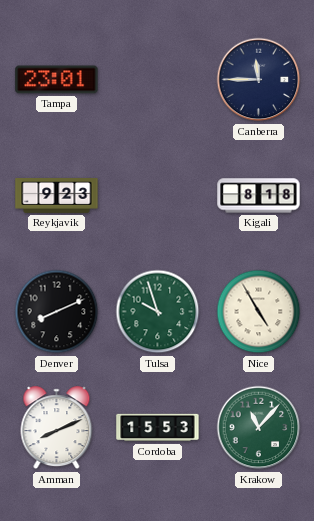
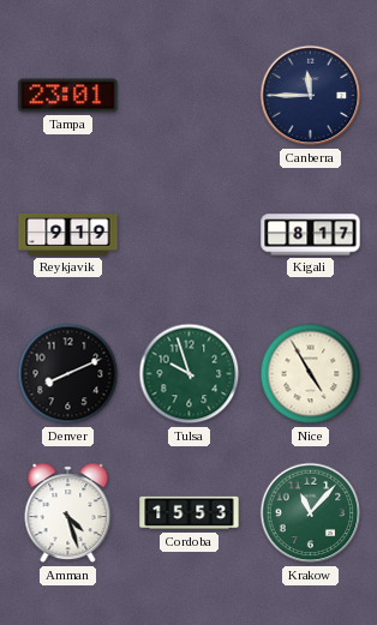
Reykjavik: 9:23 -> 9:19
Kigali: 8:18 -> 8:17
Amman: 8:11 -> 4:27
